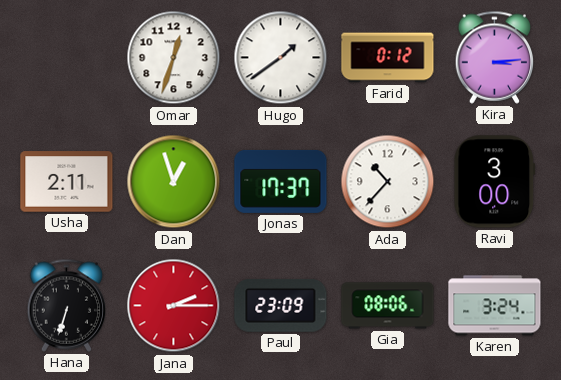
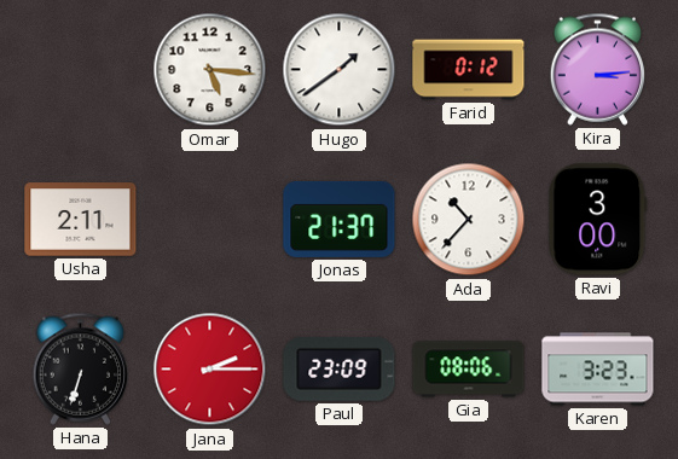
Omar: 12:33 -> 5:16
Dan: 12:57 -> none
Jonas: 17:37 -> 21:37
Karen: 3:24 -> 3:23
